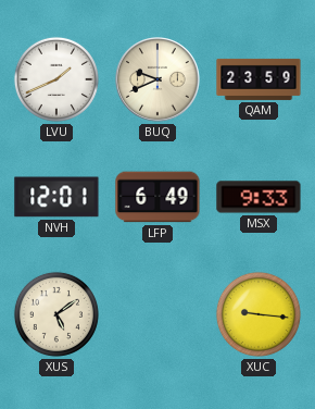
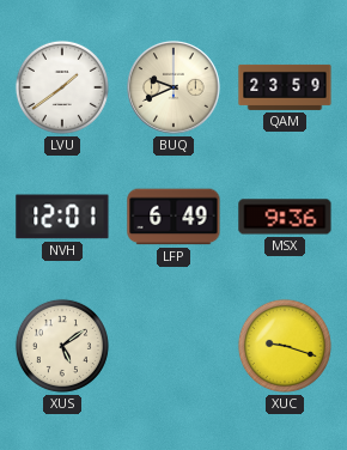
LVU: 1:41 -> 1:39
MSX: 9:33 -> 9:36
XUC: 9:16 -> 9:18
